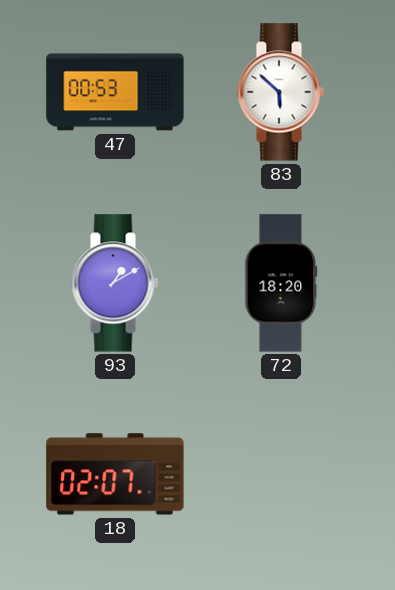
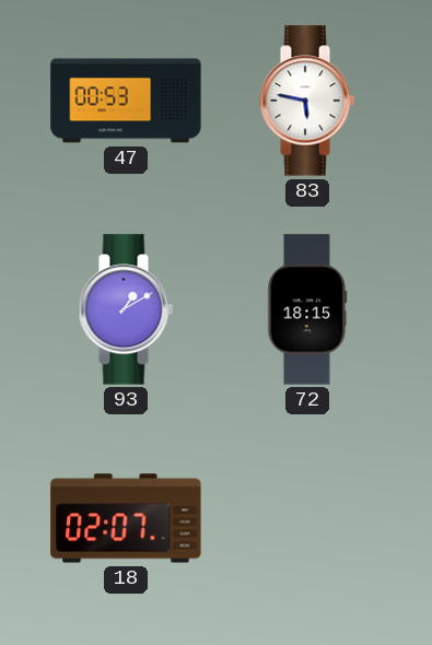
83: 5:52 -> 5:47
72: 18:20 -> 18:15
